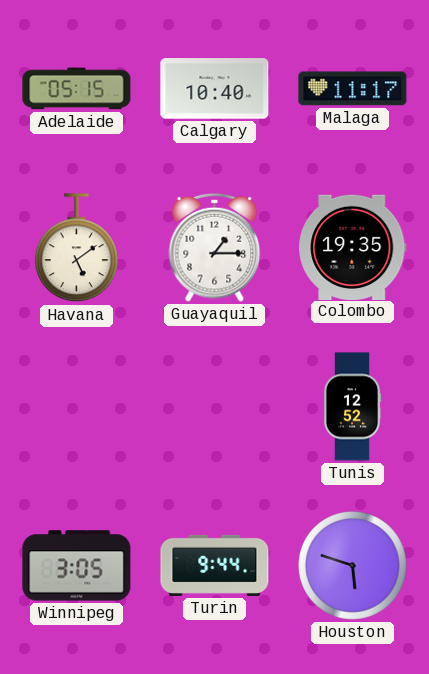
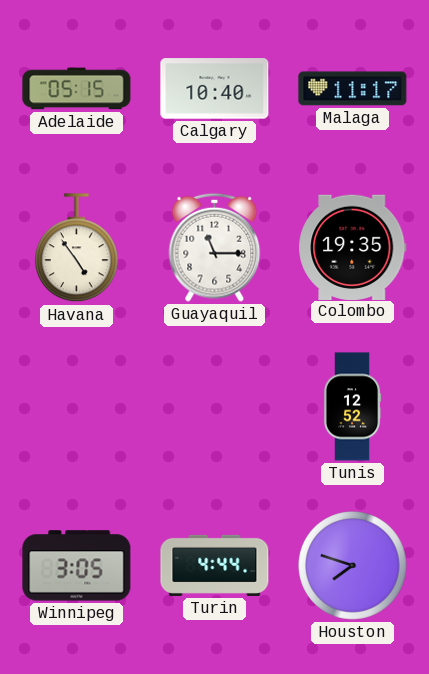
Havana: 5:09 -> 4:54
Guayaquil: 1:15 -> 11:15
Turin: 9:44 -> 4:44
Houston: 5:48 -> 7:48
